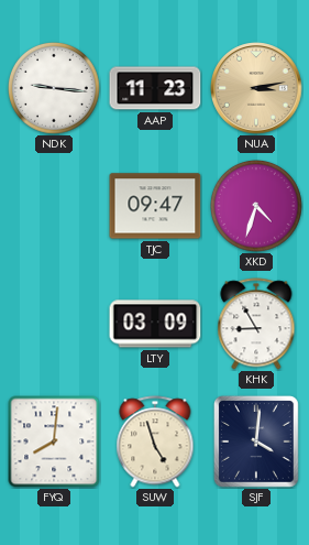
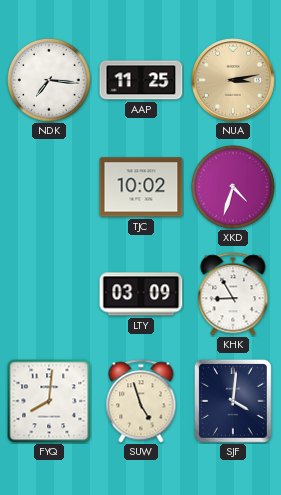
NDK: 9:16 -> 7:16
AAP: 11:23 -> 11:25
TJC: 09:47 -> 10:02
